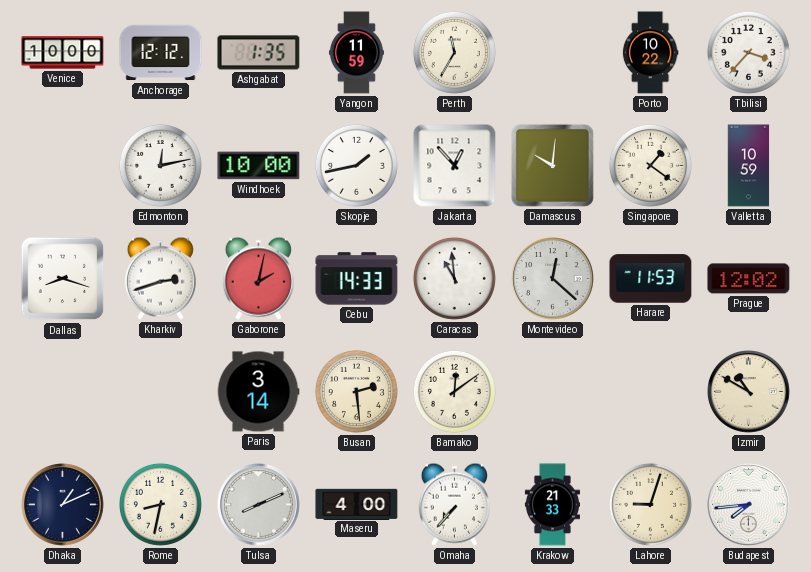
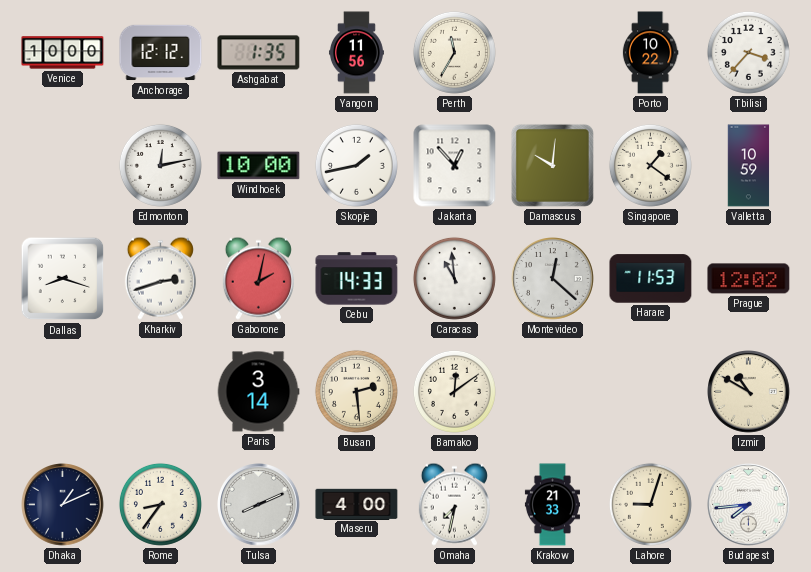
Yangon: 11:59 -> 11:56
Rome: 8:32 -> 8:36
Omaha: 7:37 -> 7:32
